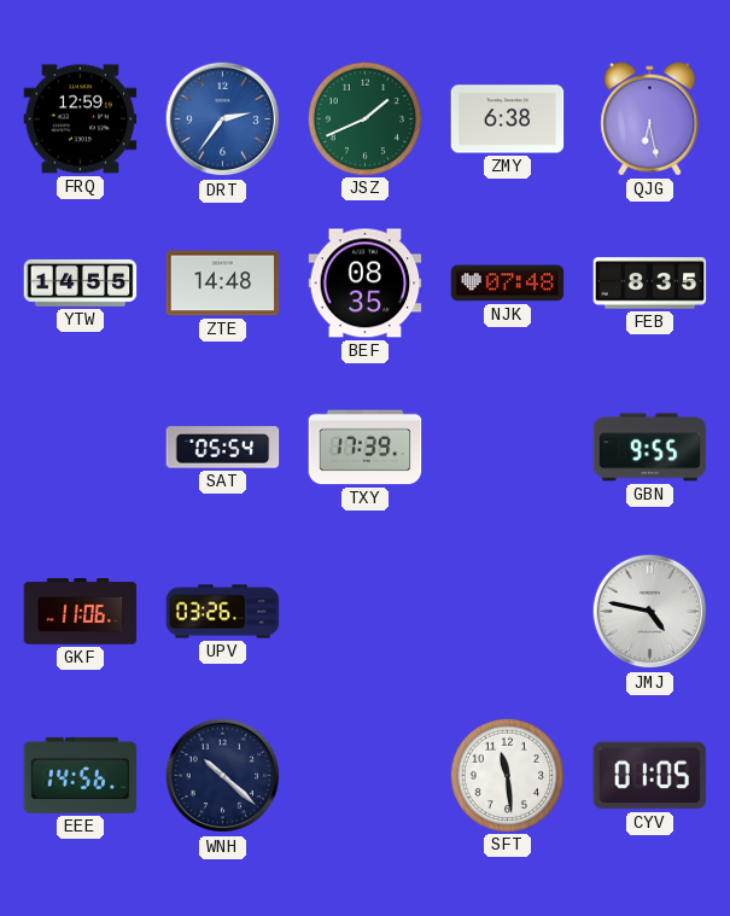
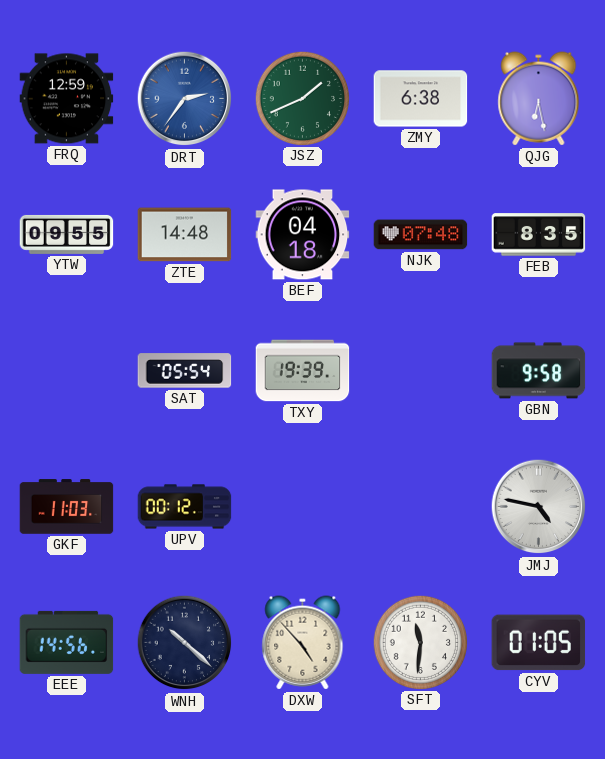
YTW: 14:55 -> 09:55
BEF: 08:35 -> 04:18
TXY: 17:39 -> 19:39
GBN: 9:55 -> 9:58
GKF: 11:06 -> 11:03
UPV: 03:26 -> 00:12
DXW: none -> 4:53
SFT: 11:29 -> 11:31
